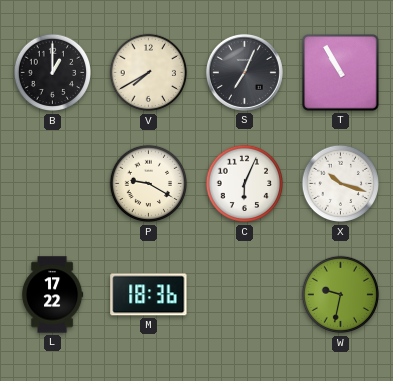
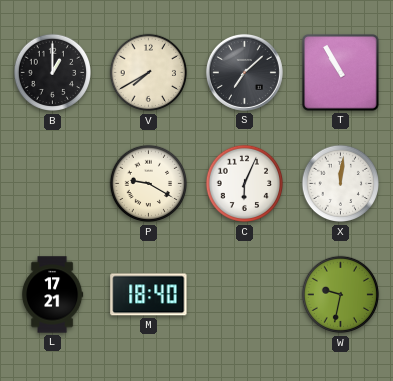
S: 7:04 -> 7:08
X: 10:18 -> 12:01
L: 17:22 -> 17:21
M: 18:36 -> 18:40
